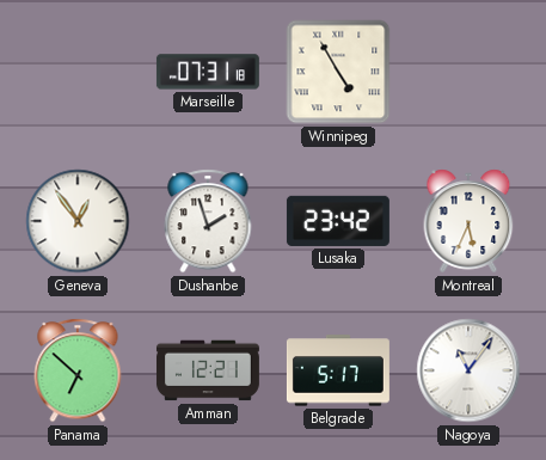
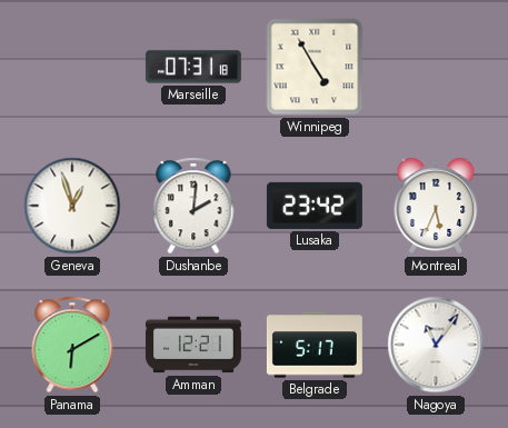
Geneva: 12:54 -> 12:57
Dushanbe: 1:57 -> 2:01
Panama: 6:52 -> 6:10
